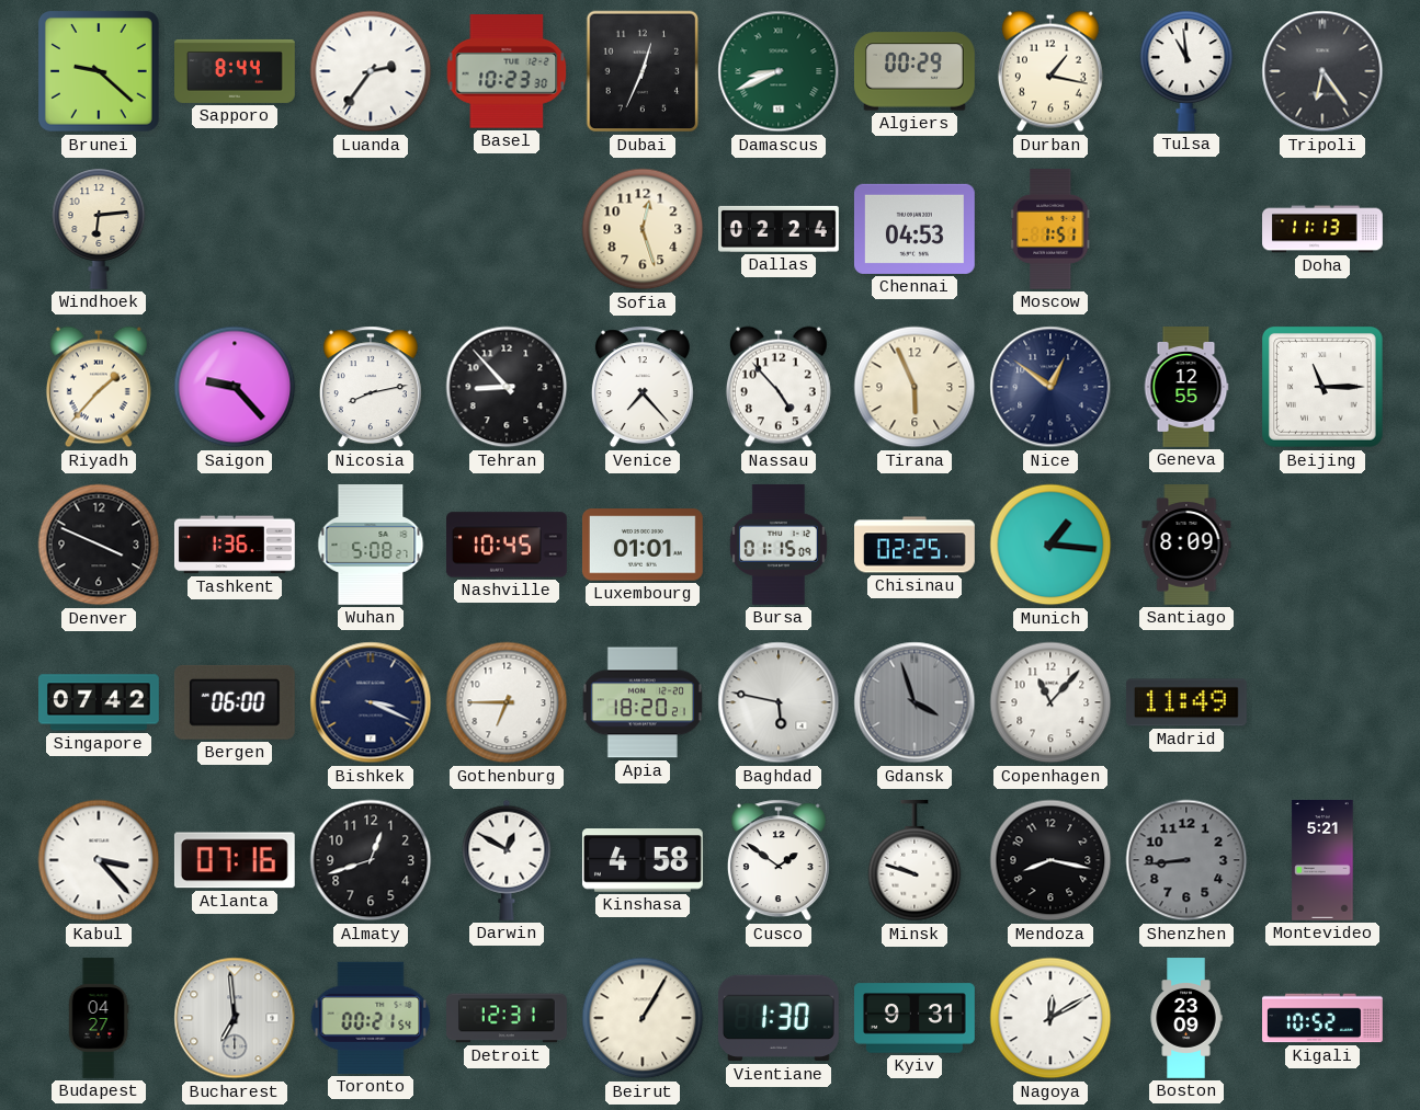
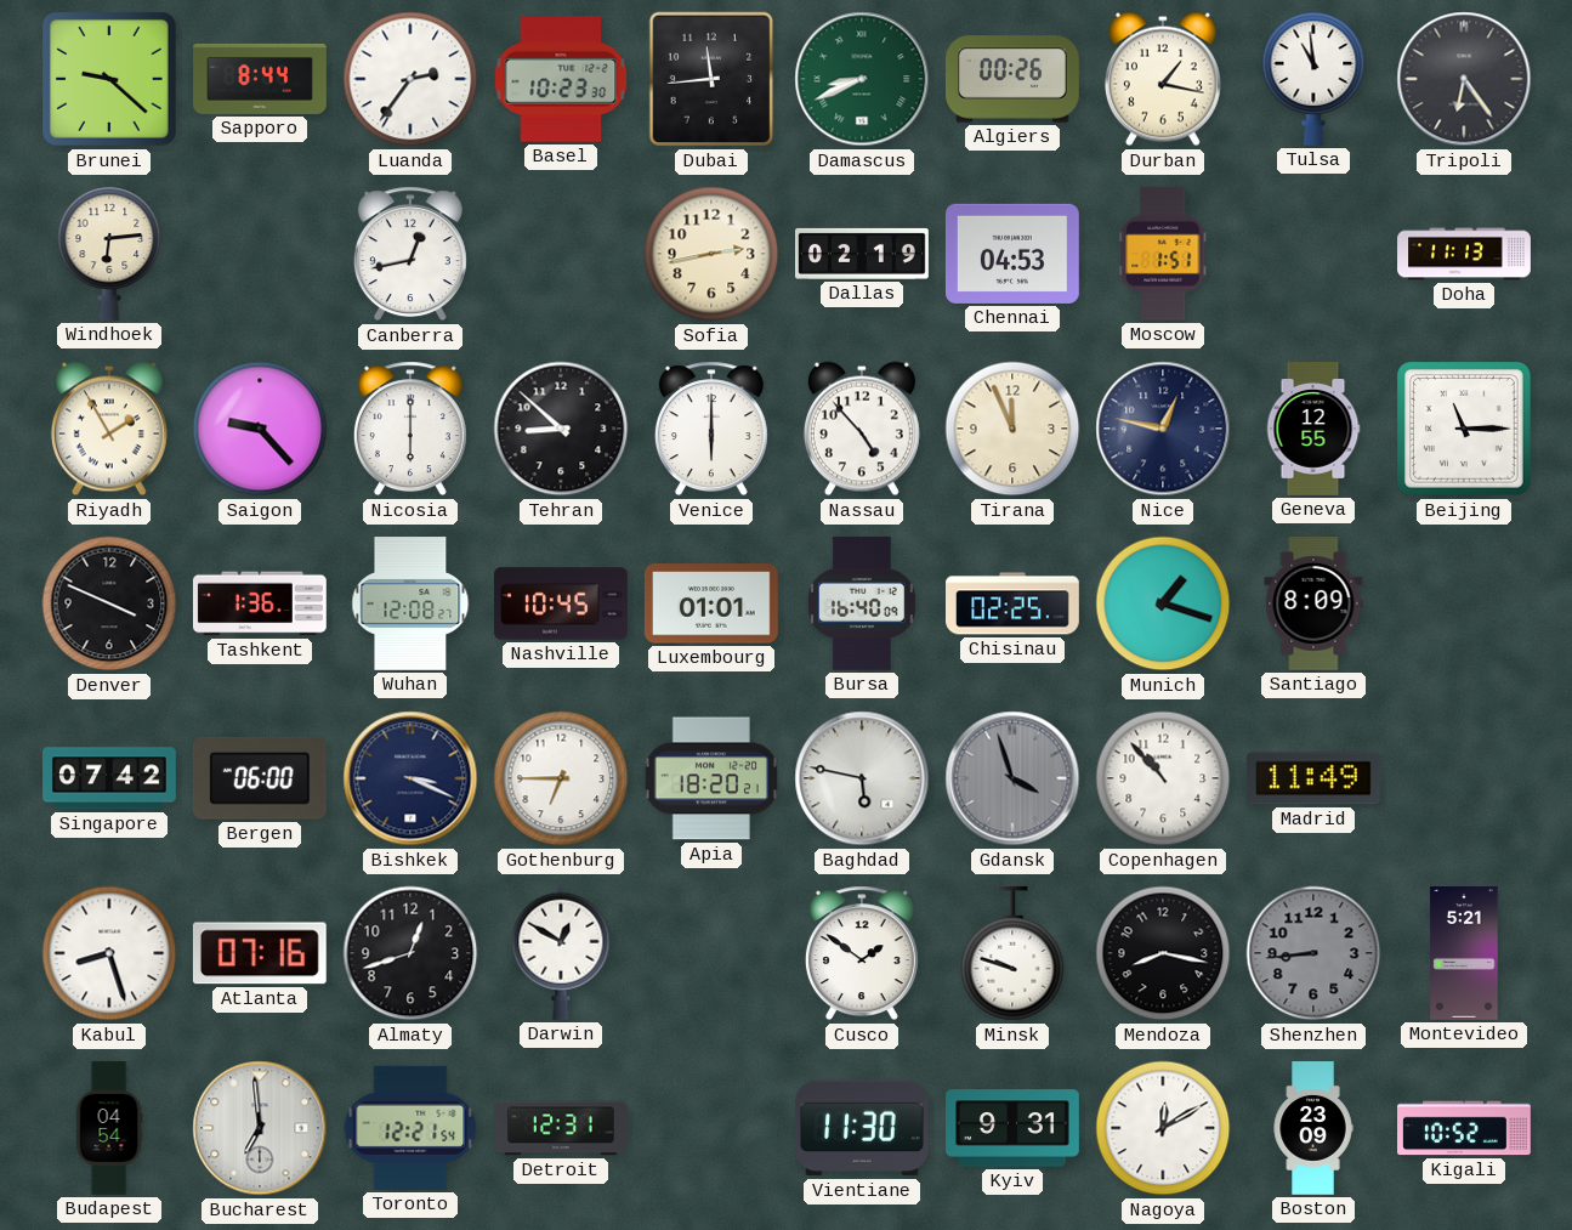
Dubai: 12:34 -> 11:44
Algiers: 00:29 -> 00:26
Canberra: none -> 12:43
Sofia: 12:27 -> 2:43
Dallas: 02:24 -> 02:19
Riyadh: 1:37 -> 1:55
Nicosia: 8:13 -> 6:00
Tehran: 8:53 -> 8:52
Venice: 7:23 -> 6:00
Tirana: 5:56 -> 11:56
Nice: 12:51 -> 12:47
Wuhan: 5:08 -> 12:08
Bursa: 01:15 -> 16:40
Munich: 1:16 -> 1:18
Copenhagen: 11:07 -> 10:53
Kabul: 3:23 -> 8:27
Kinshasa: 4:58 -> none
Budapest: 04:27 -> 04:54
Toronto: 00:21 -> 12:21
Beirut: 1:05 -> none
Vientiane: 1:30 -> 11:30
